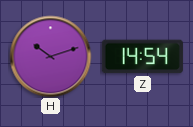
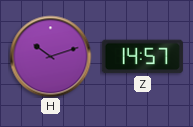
Z: 14:54 -> 14:57
